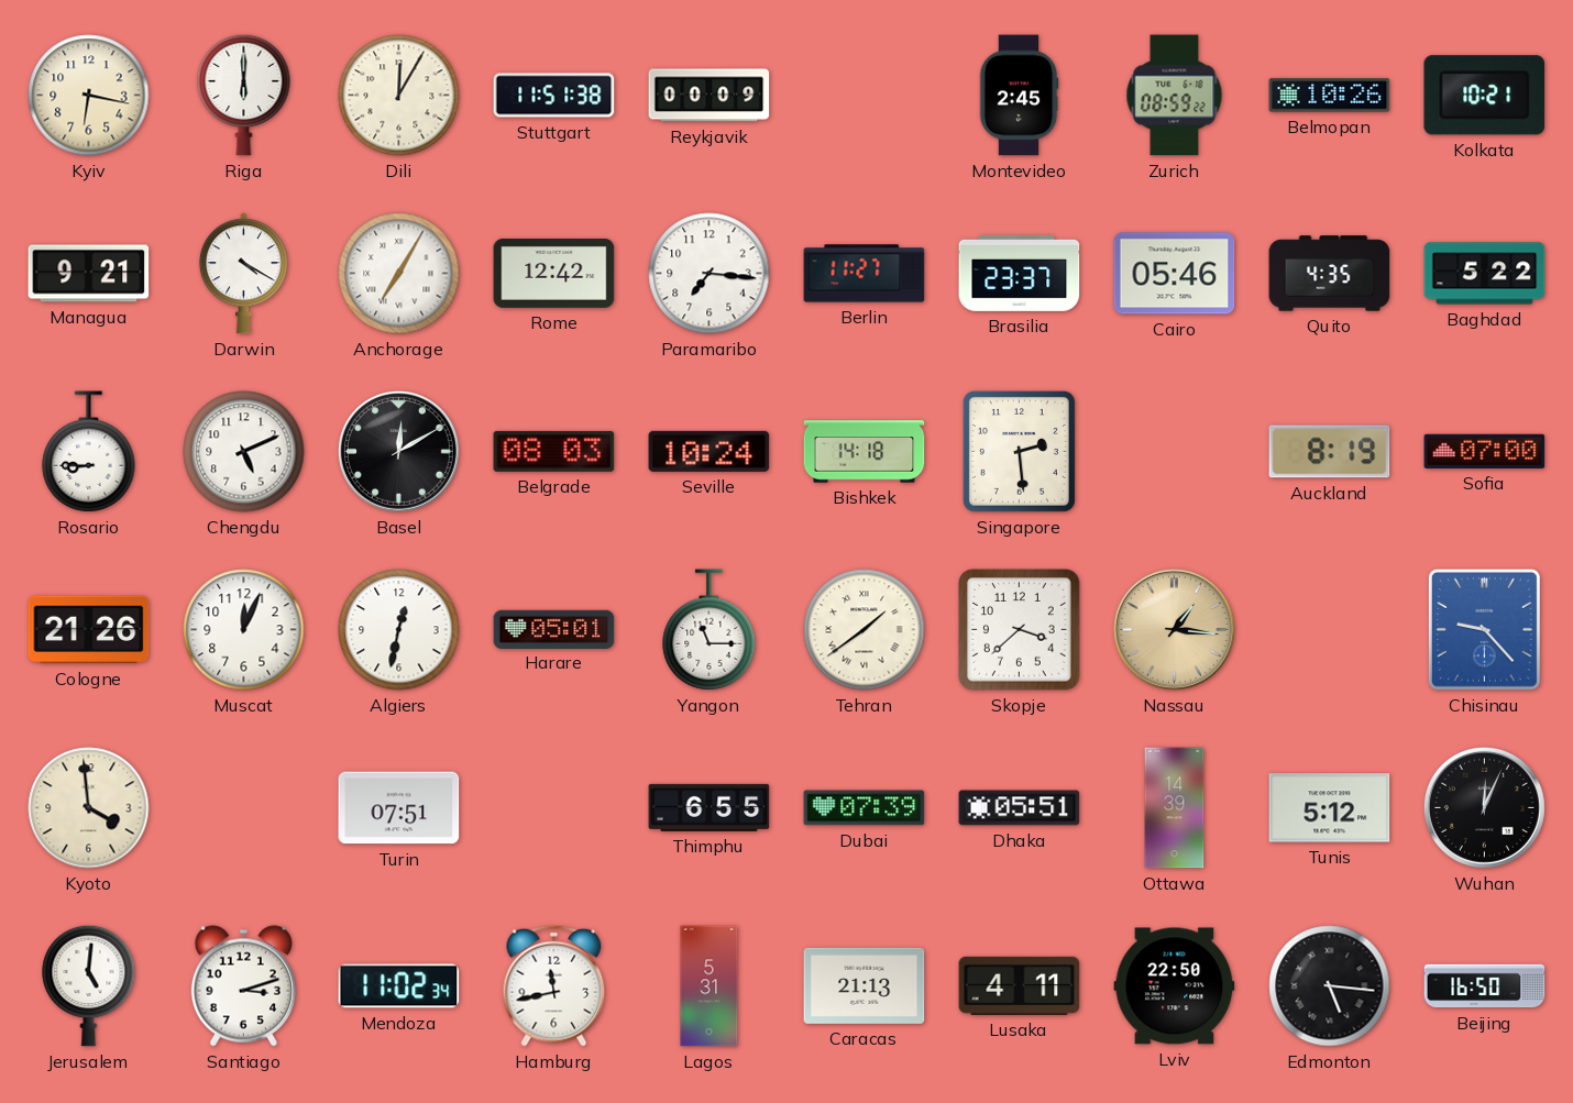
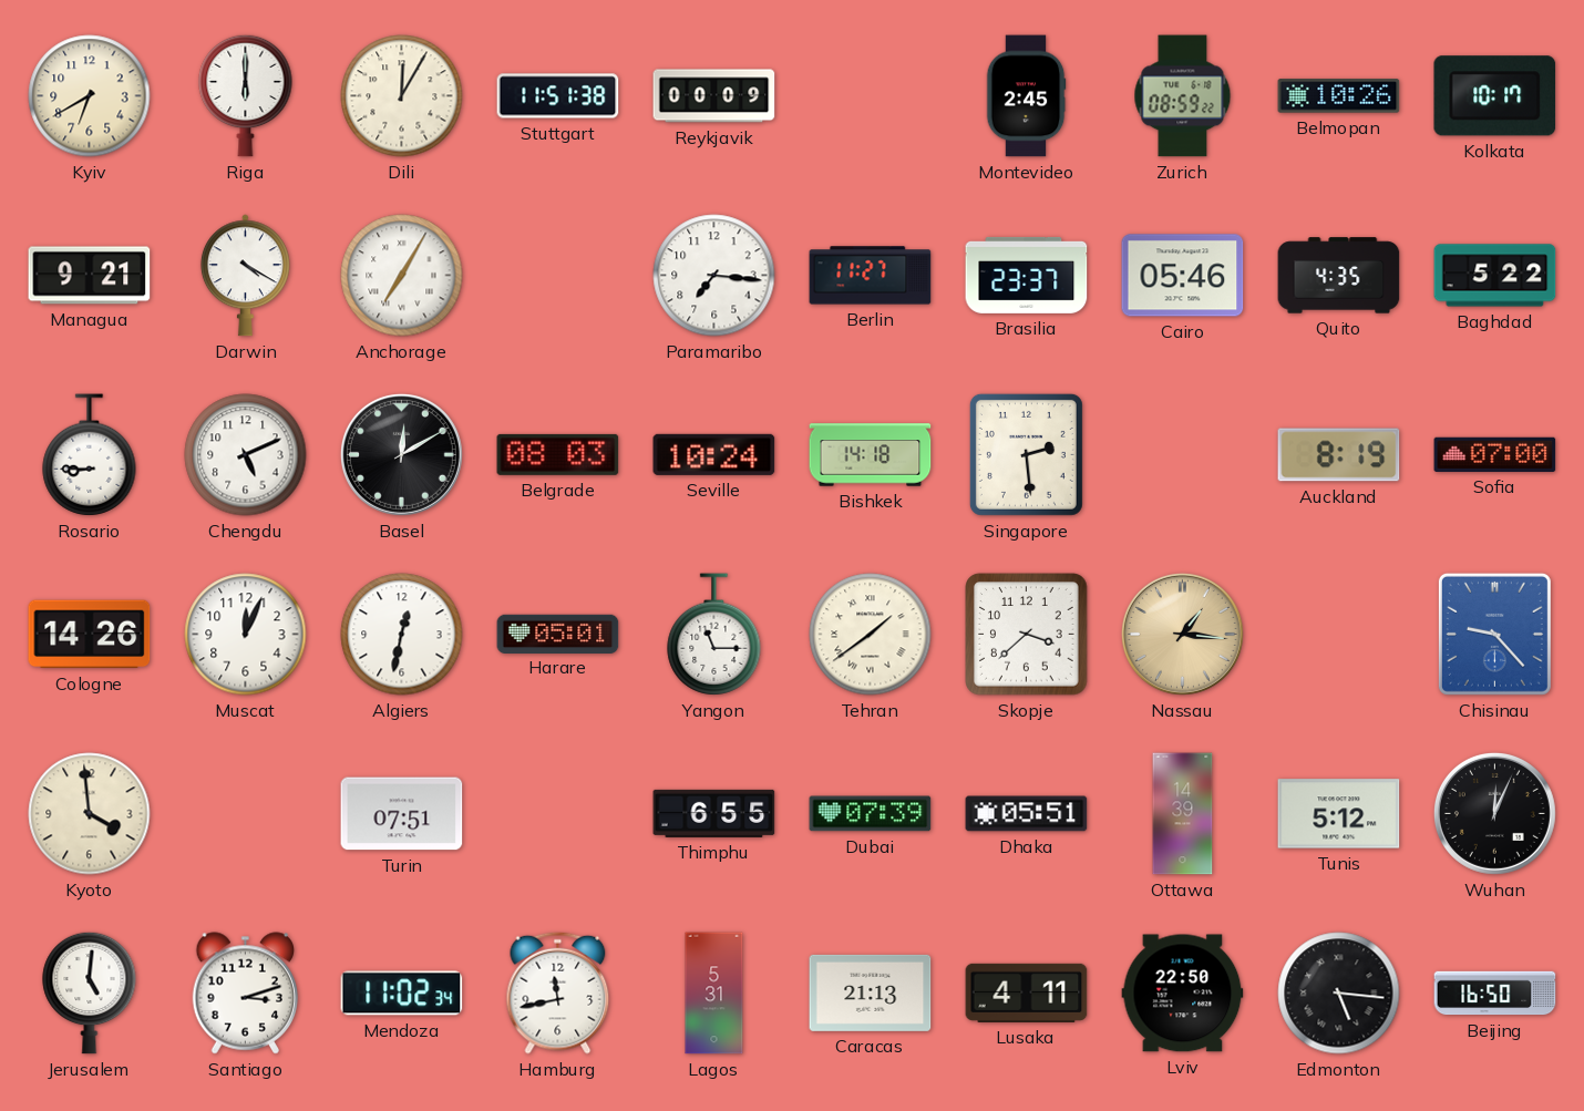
Kyiv: 6:17 -> 6:40
Kolkata: 10:21 -> 10:17
Rome: 12:42 -> none
Cologne: 21:26 -> 14:26
